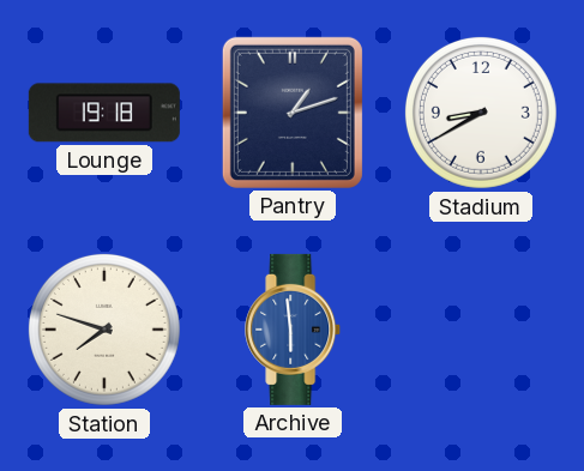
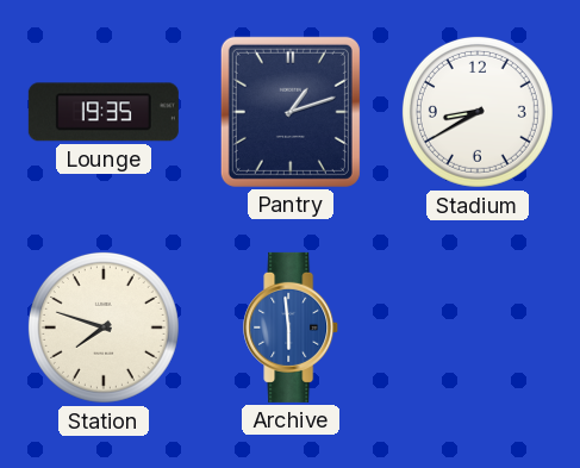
Lounge: 19:18 -> 19:35
